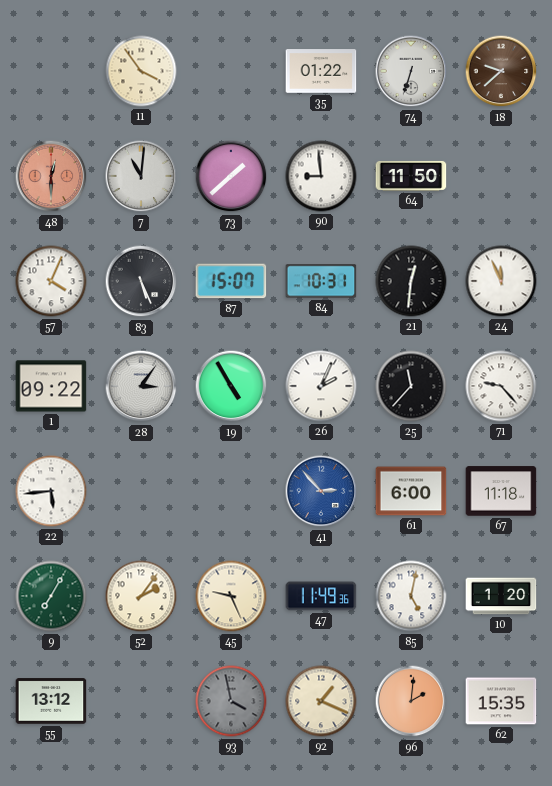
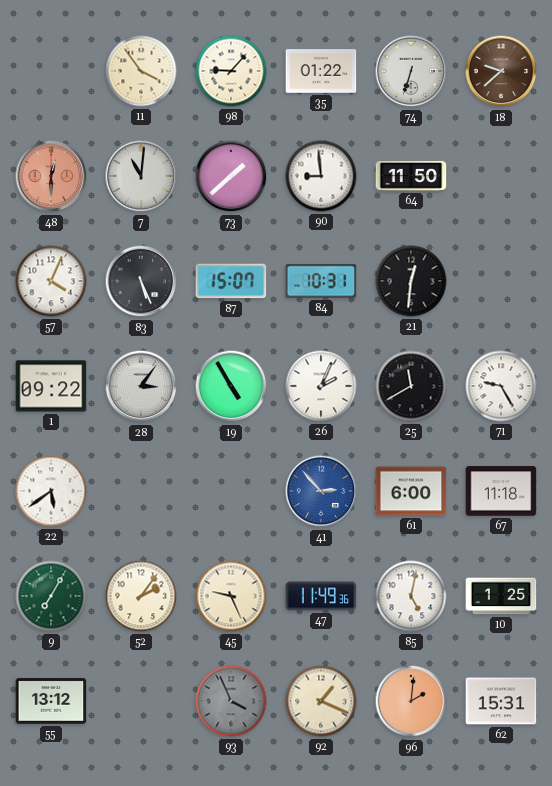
98: none -> 9:07
24: 11:56 -> none
25: 11:37 -> 11:40
71: 9:23 -> 9:25
22: 5:44 -> 5:39
10: 1:20 -> 1:25
93: 3:58 -> 3:56
62: 15:35 -> 15:31
